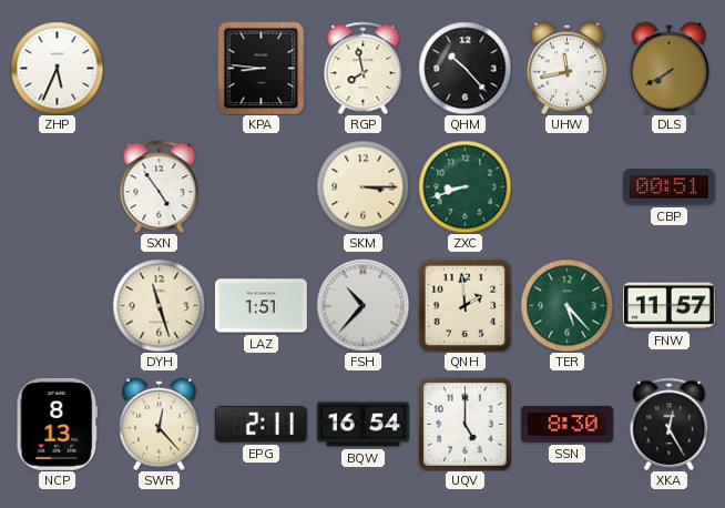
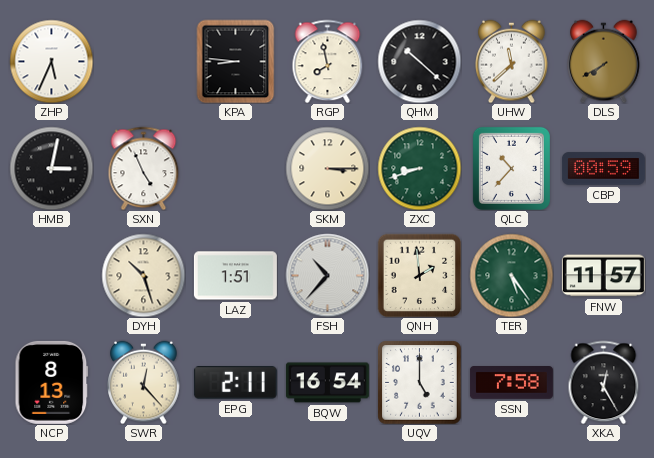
QHM: 10:23 -> 10:22
UHW: 11:43 -> 11:38
HMB: none -> 3:02
SXN: 4:54 -> 4:56
QLC: none -> 10:37
CBP: 00:51 -> 00:59
DYH: 11:27 -> 10:27
TER: 5:23 -> 5:24
SSN: 8:30 -> 7:58
